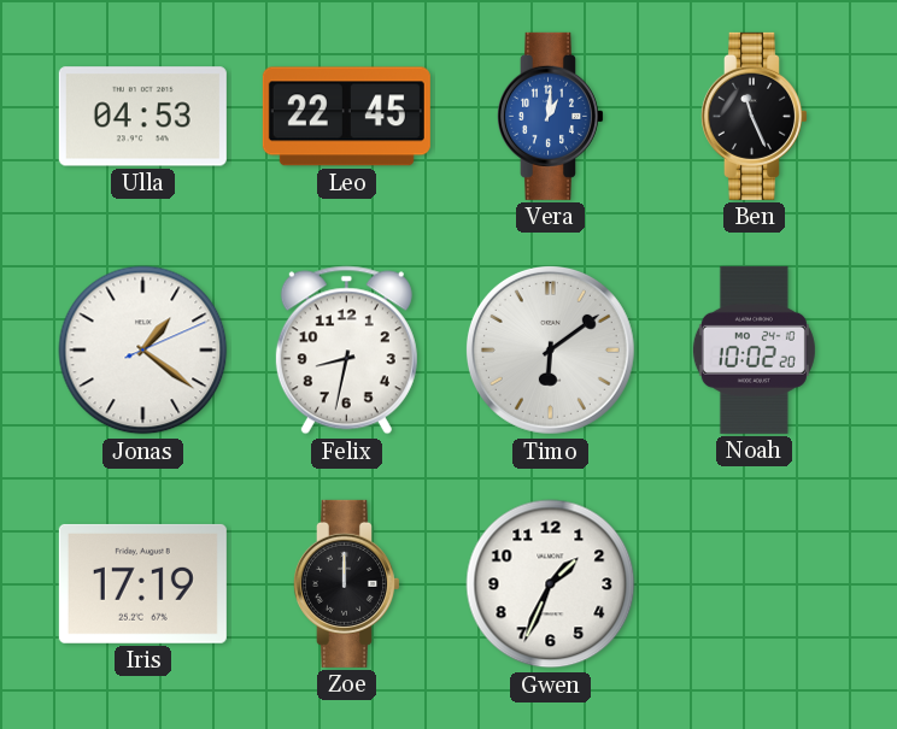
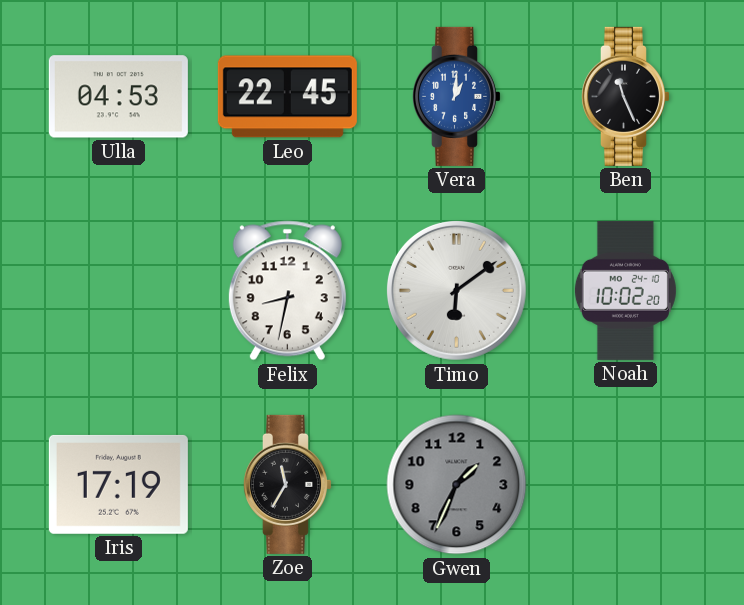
Jonas: 1:21 -> none
Zoe: 12:00 -> 11:35
Gwen dial: white -> grey
